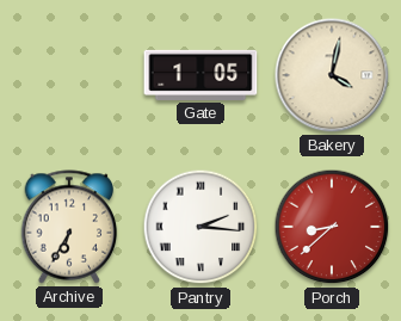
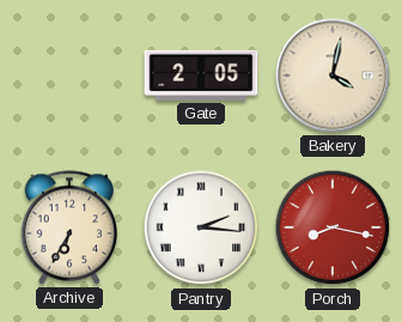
Gate: 1:05 -> 2:05
Porch: 8:38 -> 8:17
